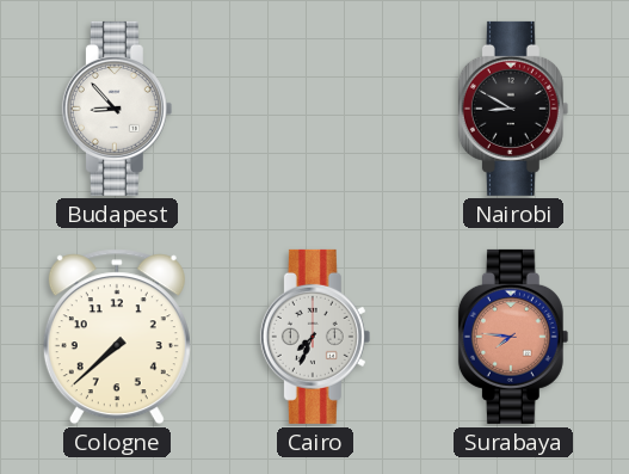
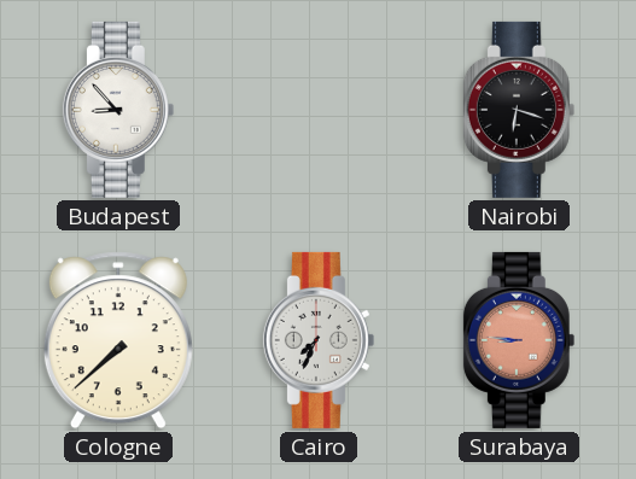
Nairobi: 8:50 -> 6:18
Surabaya: 7:46 -> 8:46
